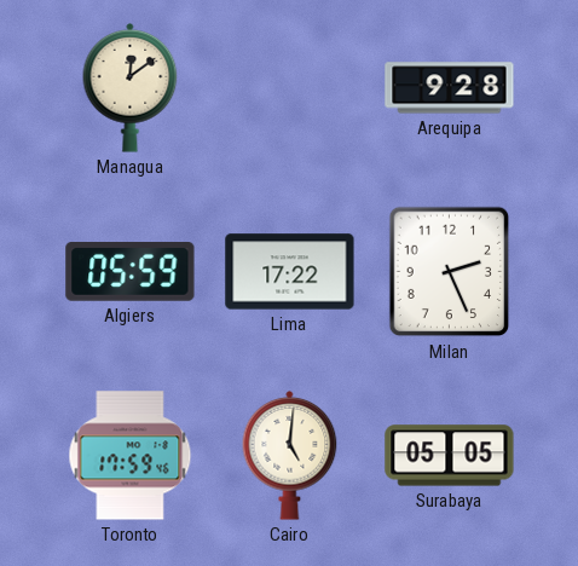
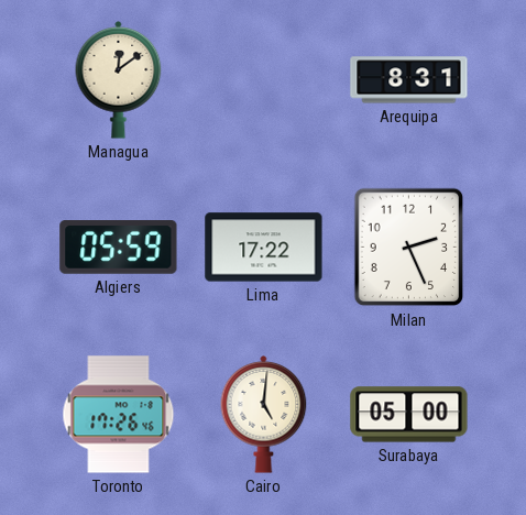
Arequipa: 9:28 -> 8:31
Toronto: 17:59 -> 17:26
Surabaya: 05:05 -> 05:00
